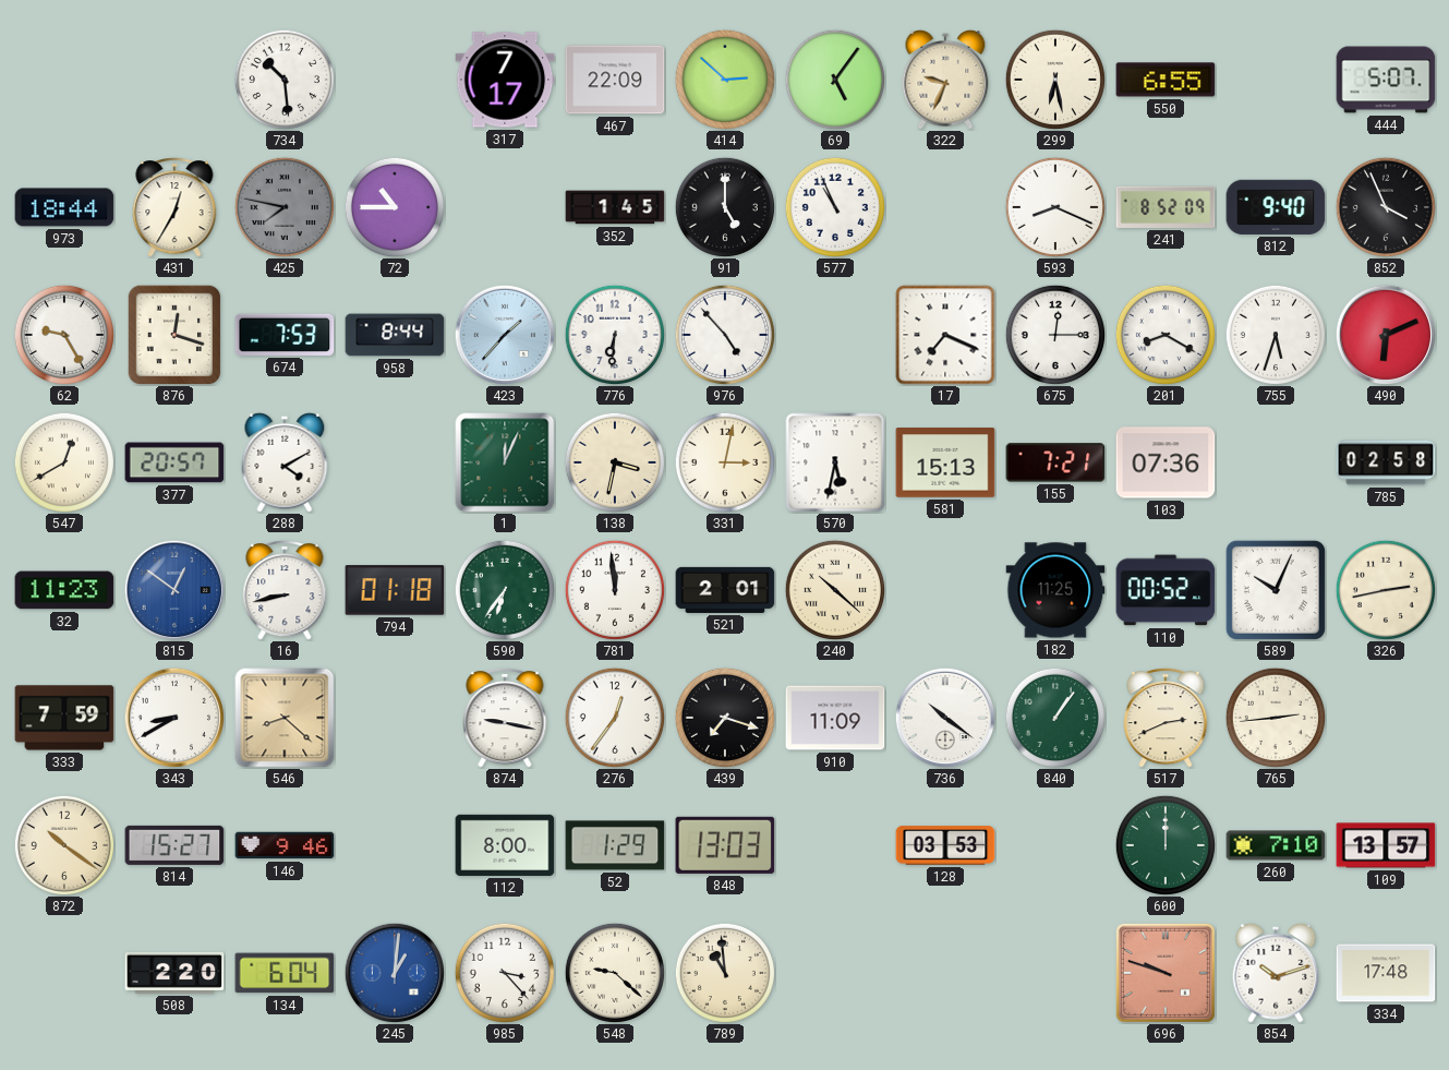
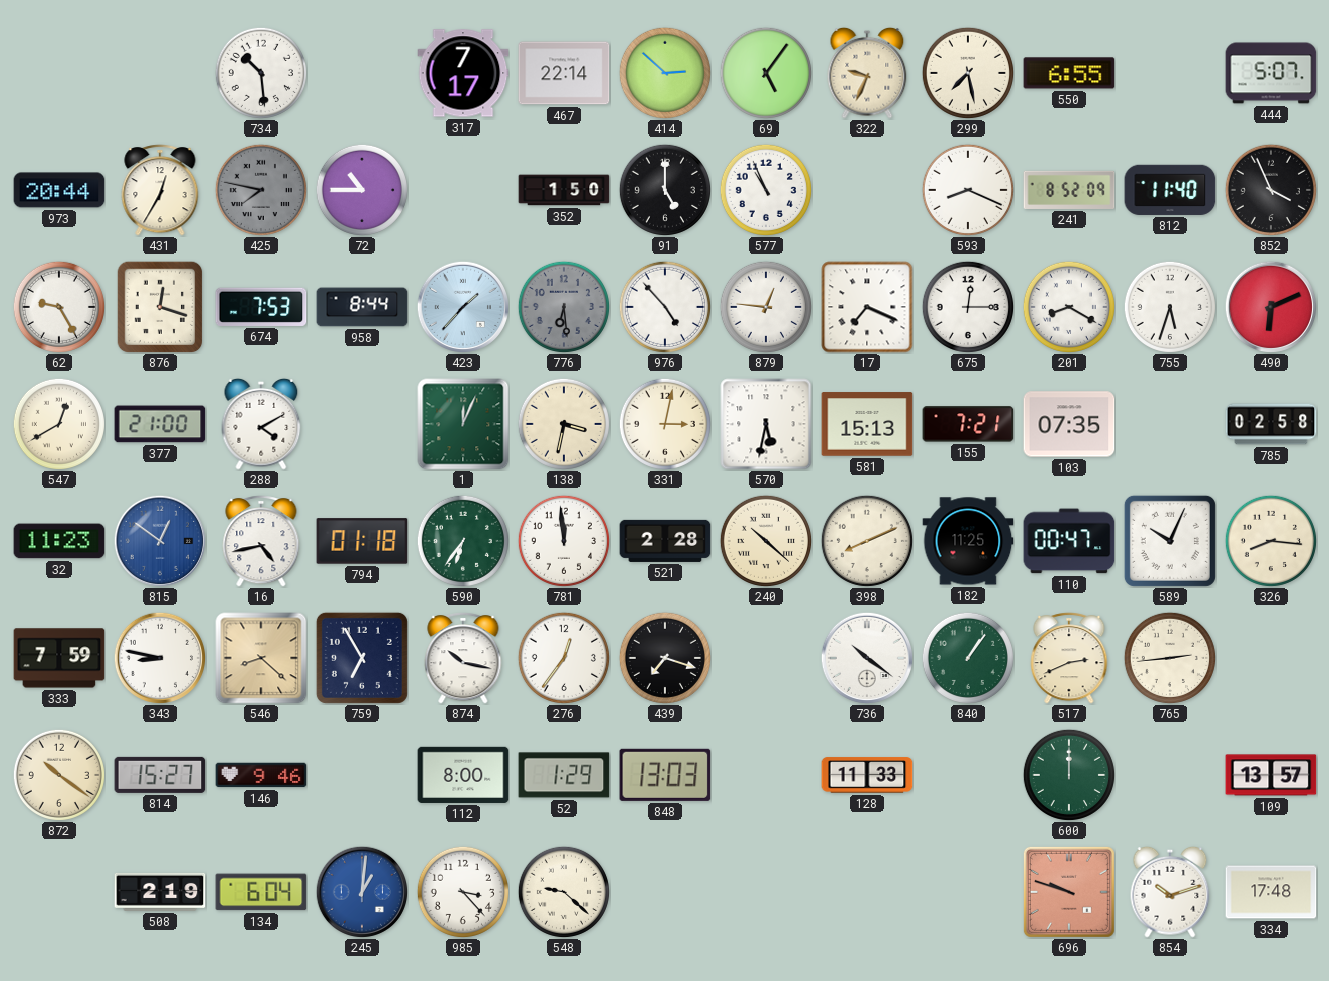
467: 22:09 -> 22:14
299: 6:28 -> 7:28
973: 18:44 -> 20:44
352: 1:45 -> 1:50
812: 9:40 -> 11:40
776: 6:31 -> 6:29
776 dial: white -> grey
879: none -> 12:46
377: 20:57 -> 21:00
103: 07:36 -> 07:35
16: 8:43 -> 4:43
521: 2:01 -> 2:28
398: none -> 8:11
110: 00:52 -> 00:47
326: 2:43 -> 8:16
343: 8:40 -> 8:47
759: none -> 6:55
874: 9:17 -> 10:17
910: 11:09 -> none
128: 03:53 -> 11:33
260: 7:10 -> none
508: 2:20 -> 2:19
789: 10:59 -> none
